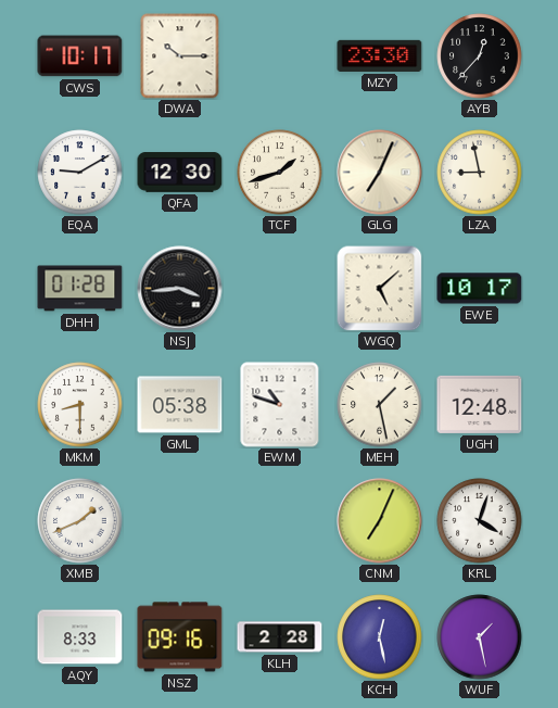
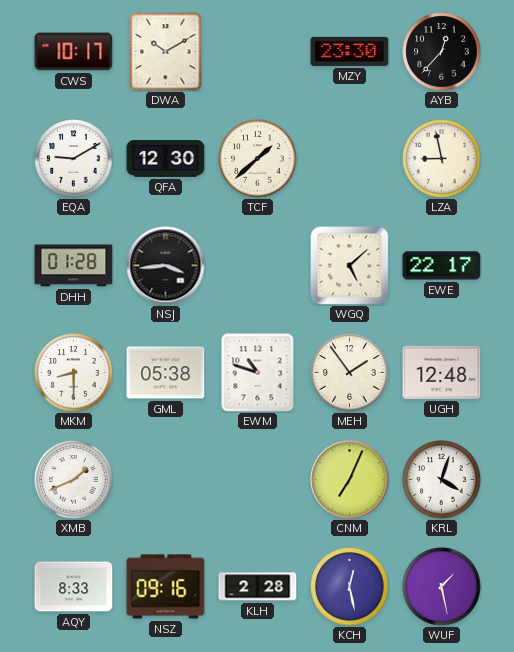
DWA: 10:15 -> 10:10
TCF: 1:42 -> 1:38
GLG: 7:04 -> none
EWE: 10:17 -> 22:17
MEH: 1:28 -> 1:54
